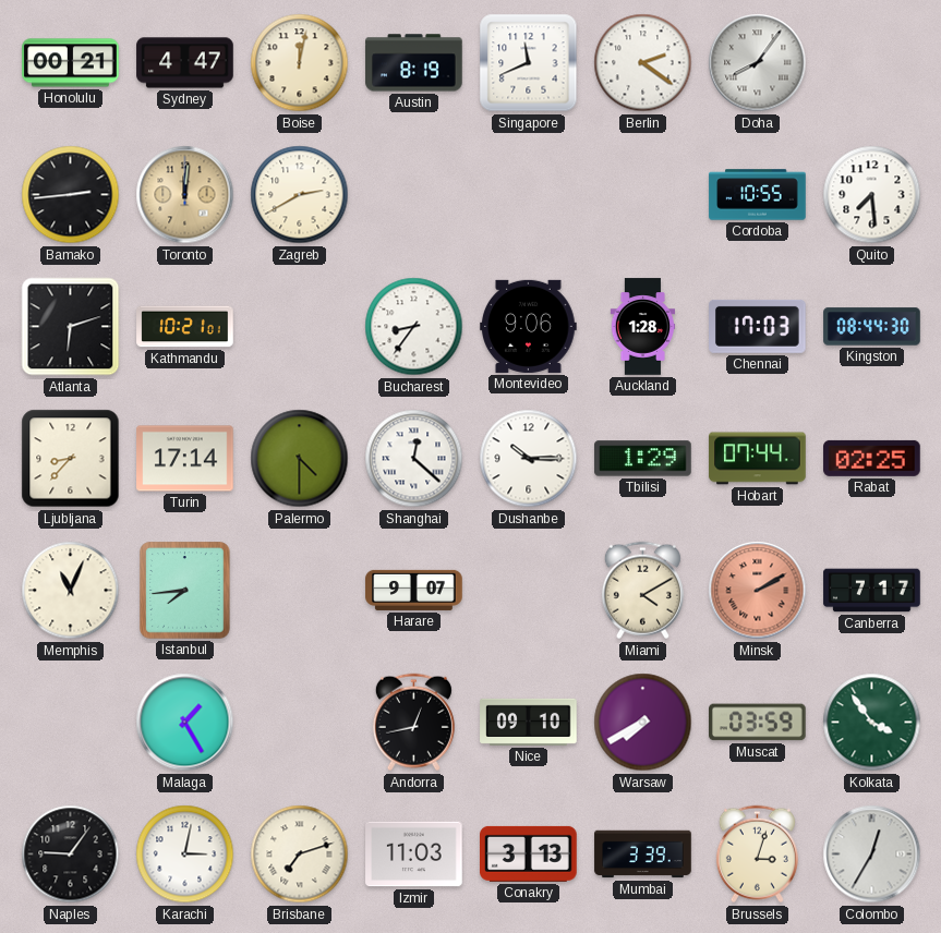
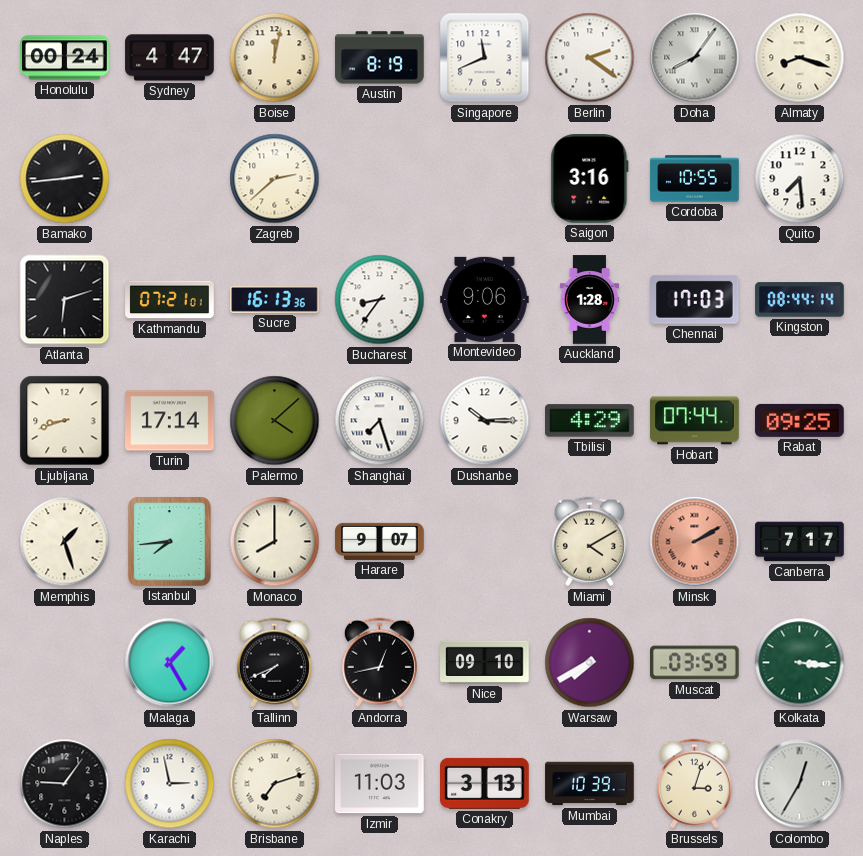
Honolulu: 00:21 -> 00:24
Almaty: none -> 8:18
Toronto: 12:01 -> none
Zagreb: 2:40 -> 2:38
Saigon: none -> 3:16
Kathmandu: 10:21 -> 07:21
Sucre: none -> 16:13
Kingston: 08:44:30 -> 08:44:14
Ljubljana: 8:37 -> 8:42
Palermo: 4:30 -> 4:08
Shanghai: 12:22 -> 7:27
Tbilisi: 1:29 -> 4:29
Rabat: 02:25 -> 09:25
Memphis: 11:04 -> 1:27
Monaco: none -> 8:00
Tallinn: none -> 7:41
Kolkata: 3:54 -> 3:16
Karachi: 3:02 -> 2:58
Mumbai: 3:39 -> 10:39
